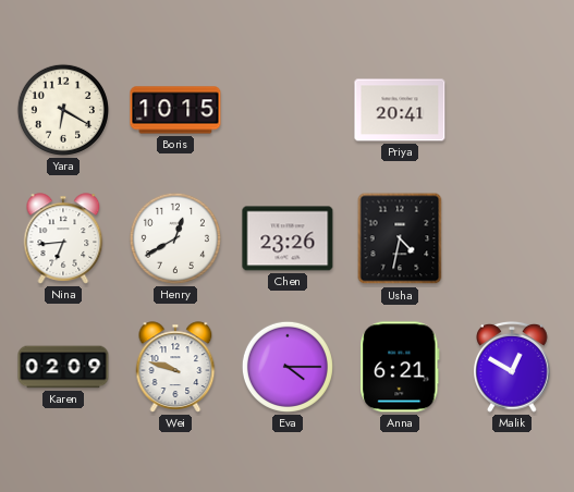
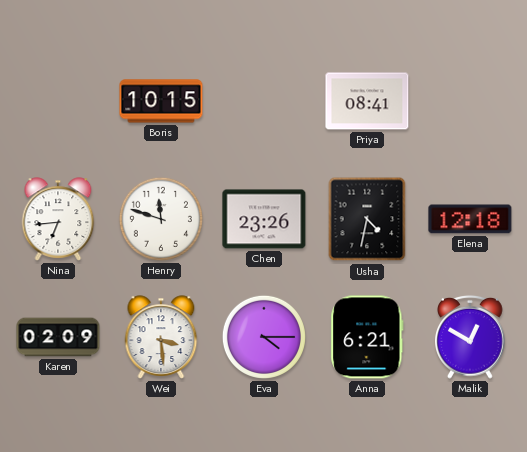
Yara: 6:20 -> none
Priya: 20:41 -> 08:41
Henry: 12:40 -> 11:48
Elena: none -> 12:18
Wei: 9:48 -> 3:29
